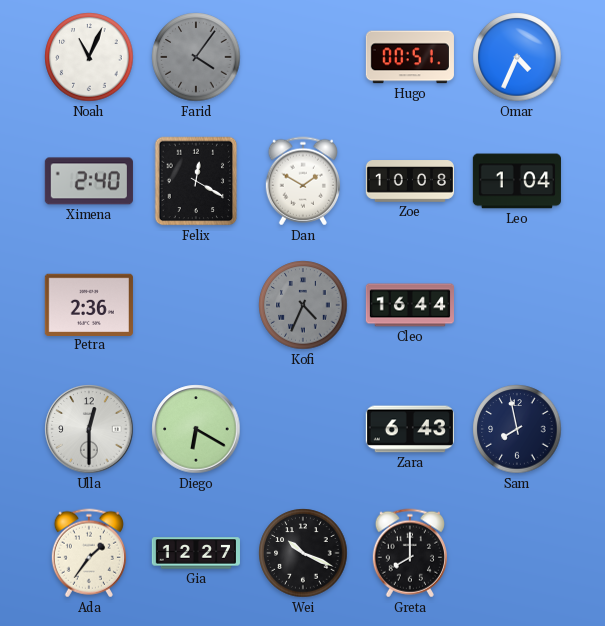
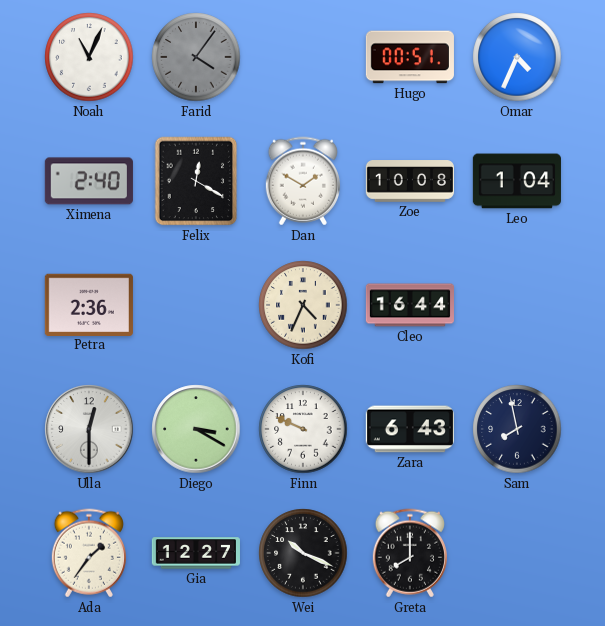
Kofi dial: grey -> cream
Diego: 6:20 -> 3:20
Finn: none -> 9:49
